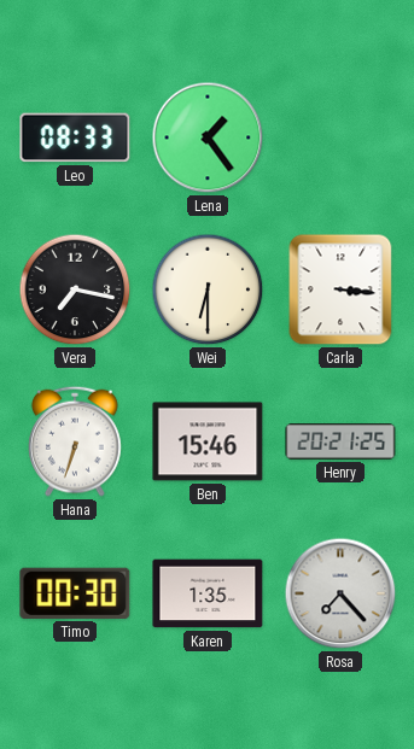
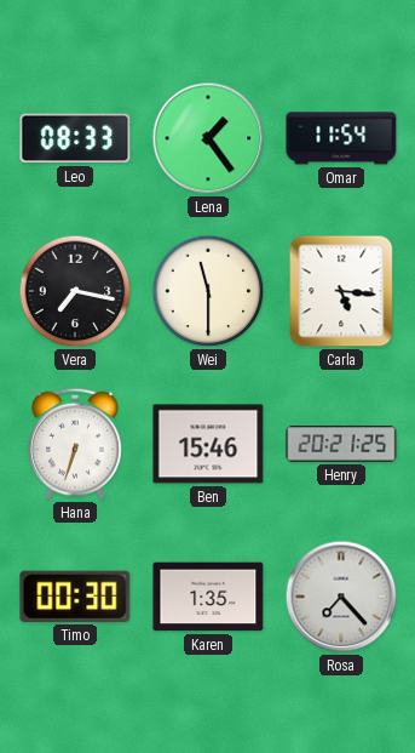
Omar: none -> 11:54
Wei: 6:30 -> 11:30
Carla: 3:16 -> 5:16
